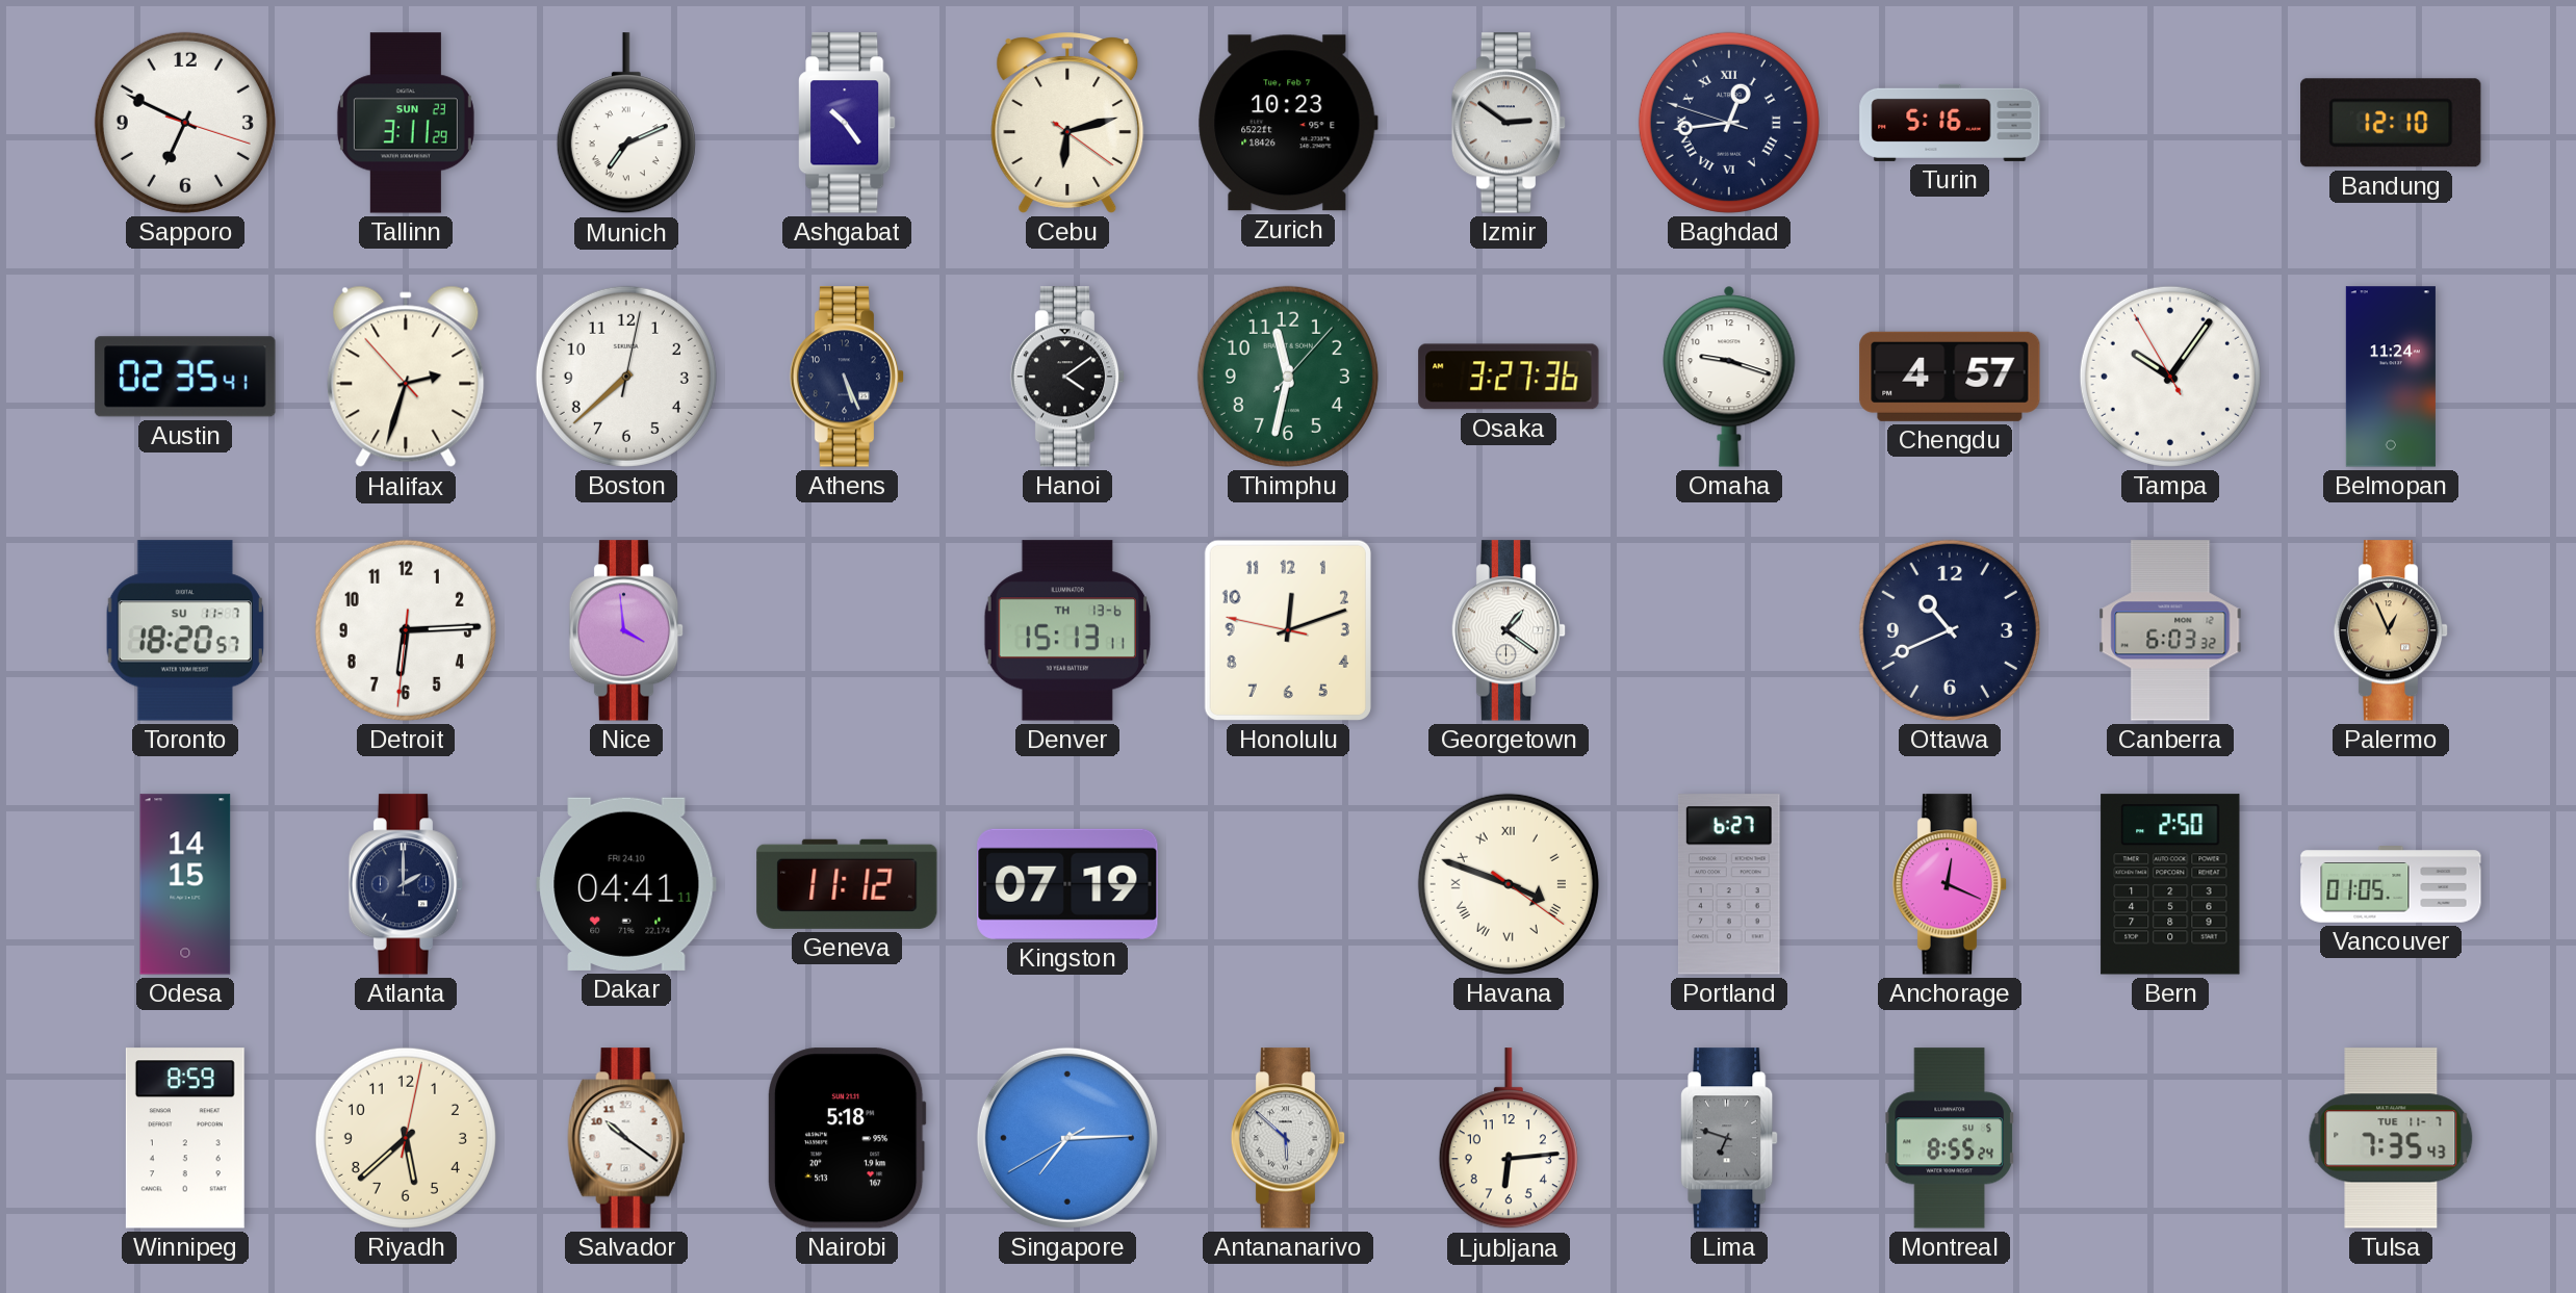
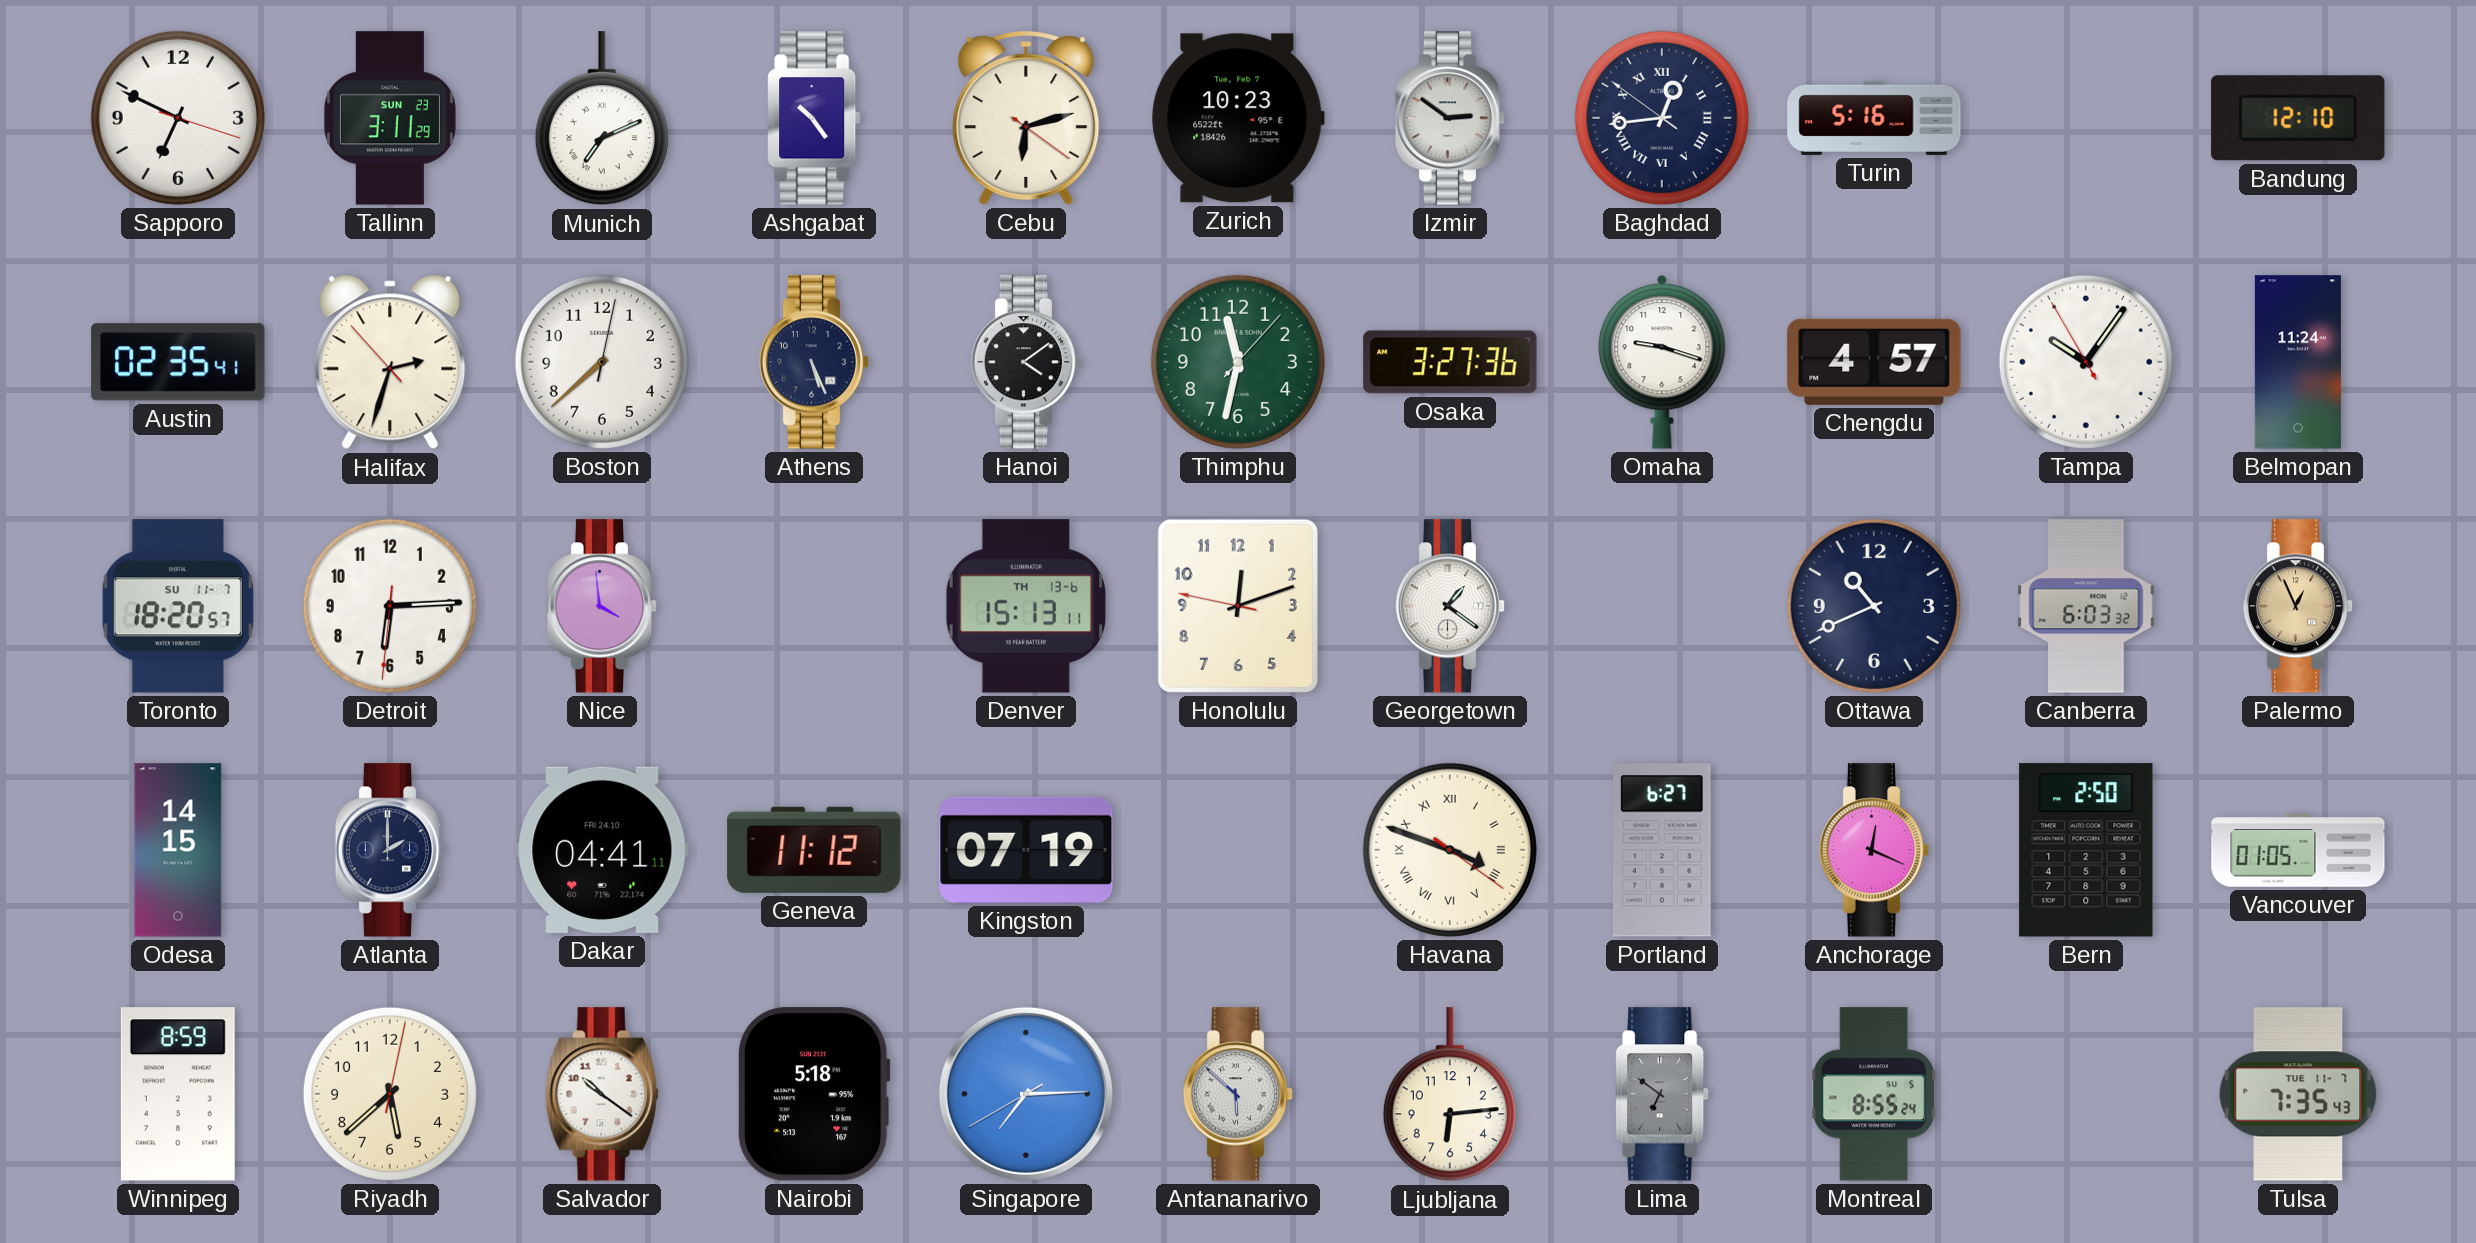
Baghdad: 12:43:48 -> 12:43:51
Lima: 6:48 -> 6:51
